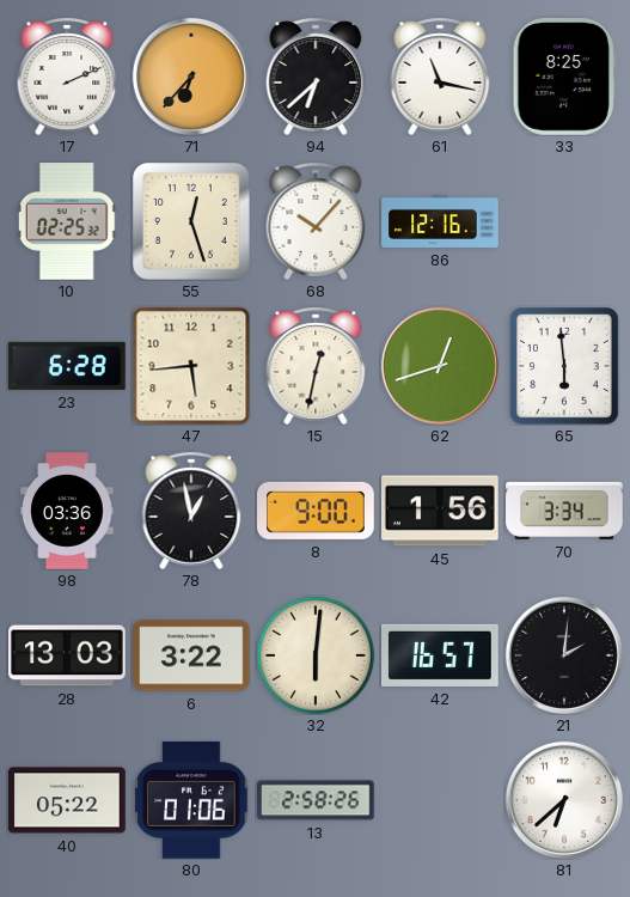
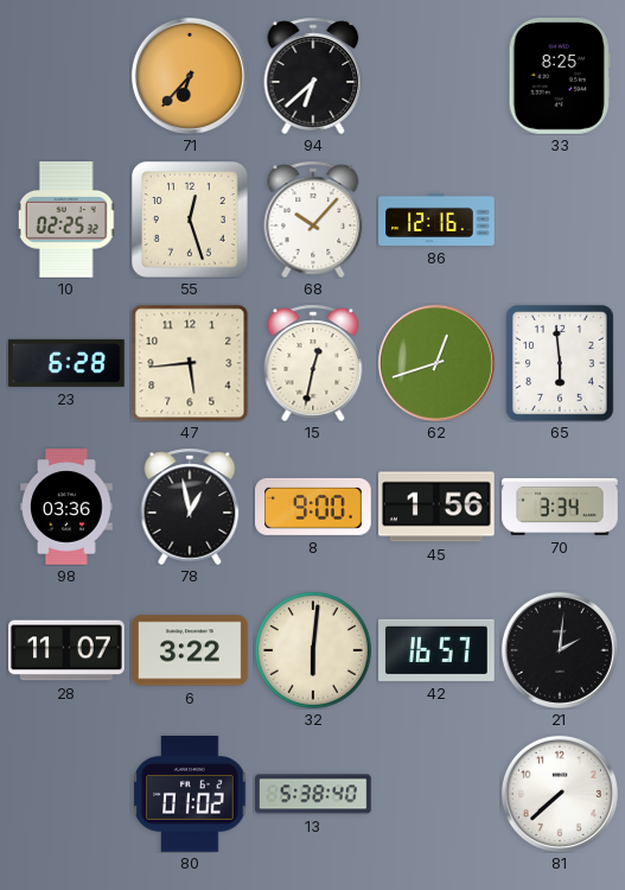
17: 2:11 -> none
61: 11:17 -> none
28: 13:03 -> 11:07
40: 05:22 -> none
80: 01:06 -> 01:02
13: 2:58 -> 5:38
81: 6:38 -> 7:38
